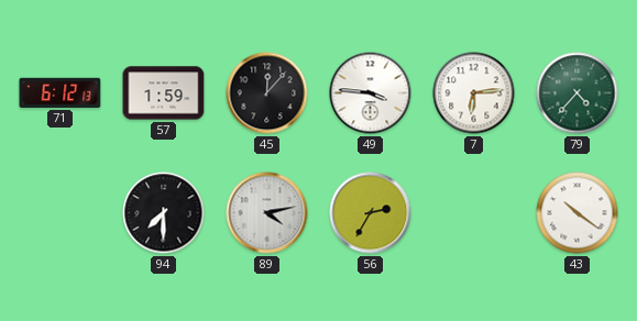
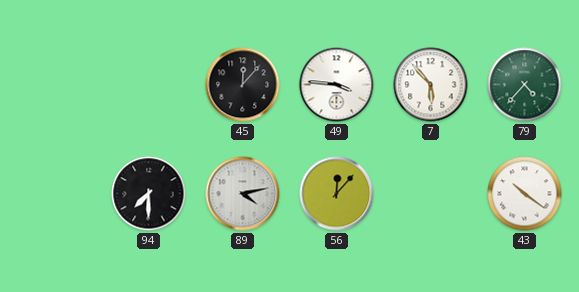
71: 6:12 -> none
57: 1:59 -> none
7: 6:14 -> 5:53
56: 2:35 -> 12:07
